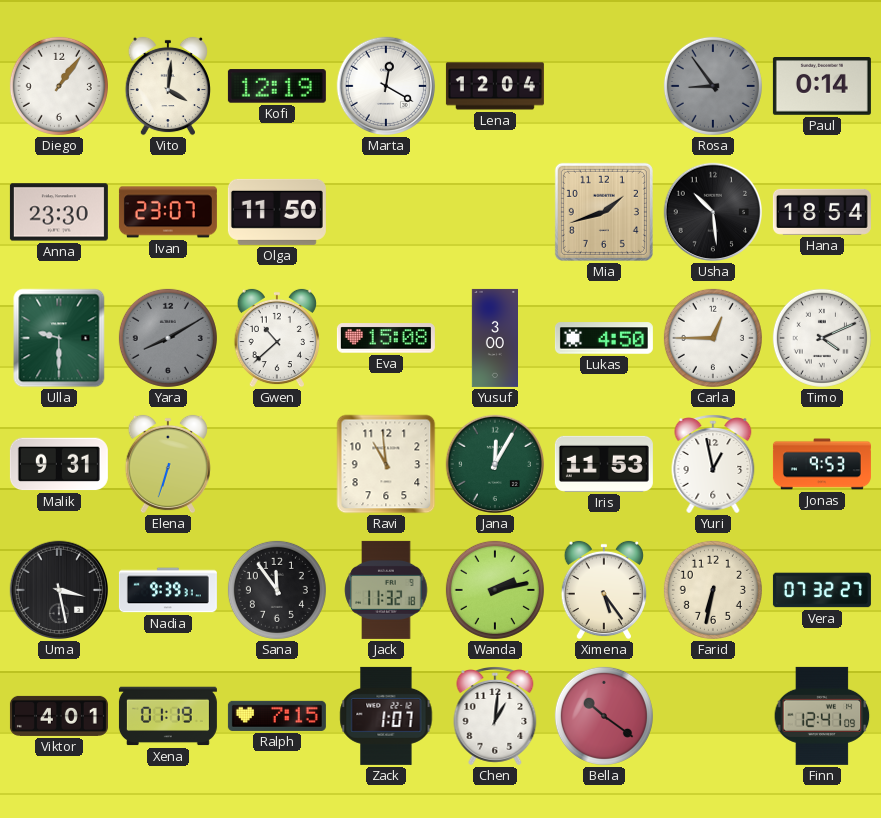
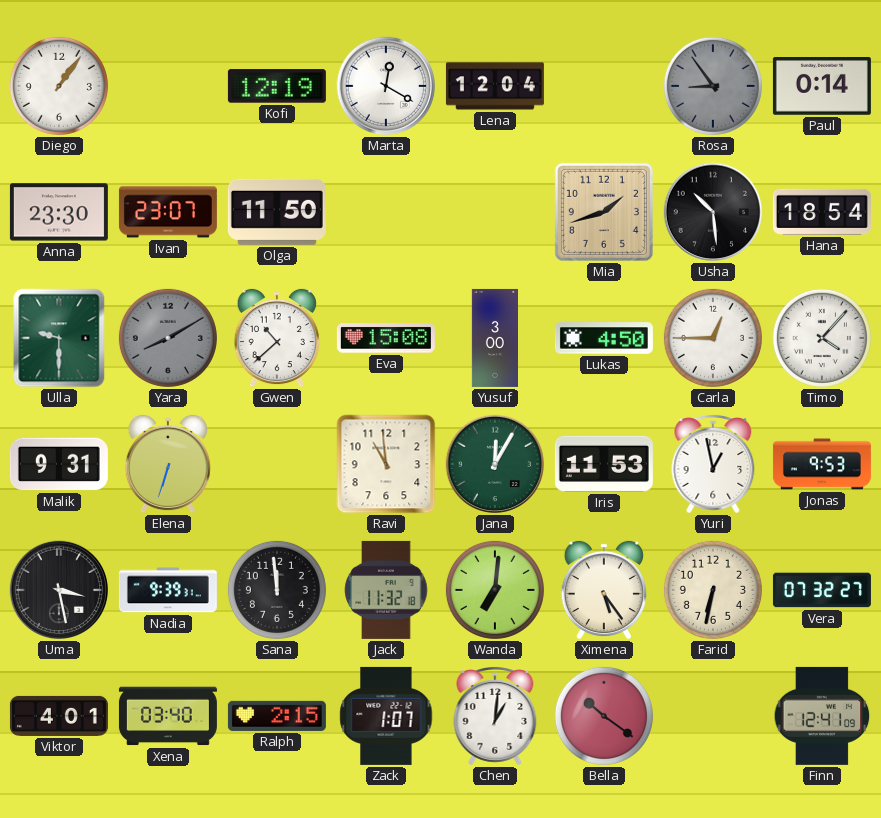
Vito: 4:01 -> none
Timo: 4:11 -> 4:07
Sana: 11:54 -> 11:59
Wanda: 2:13 -> 7:01
Xena: 01:19 -> 03:40
Ralph: 7:15 -> 2:15
